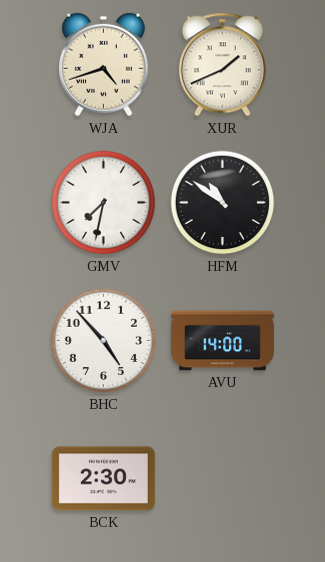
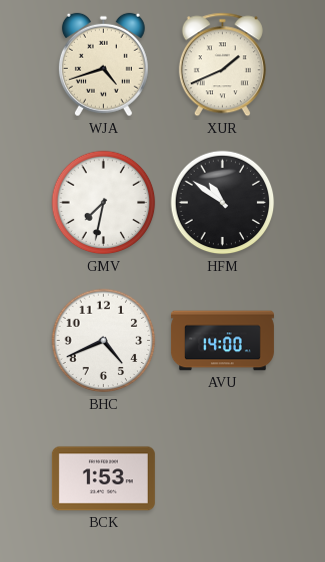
BHC: 4:53 -> 4:41
BCK: 2:30 -> 1:53
